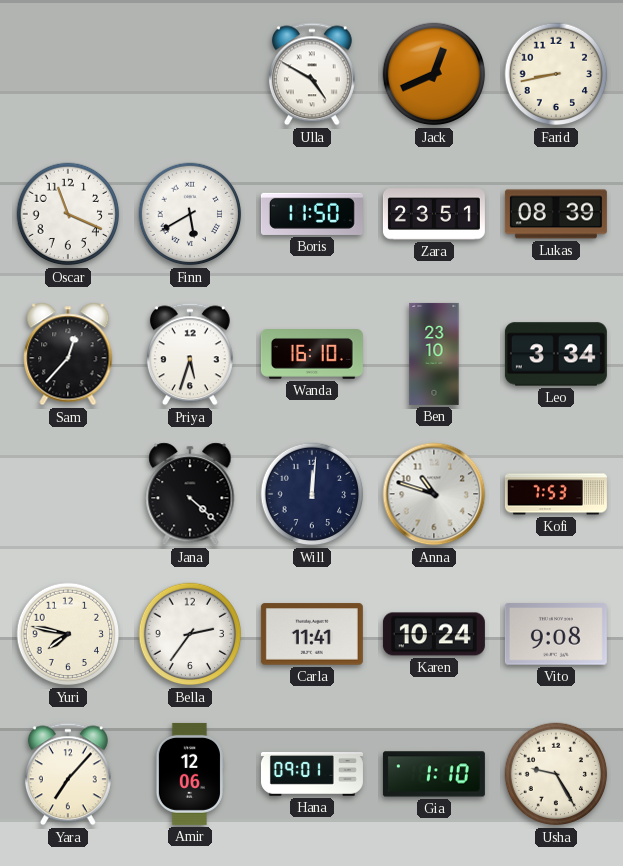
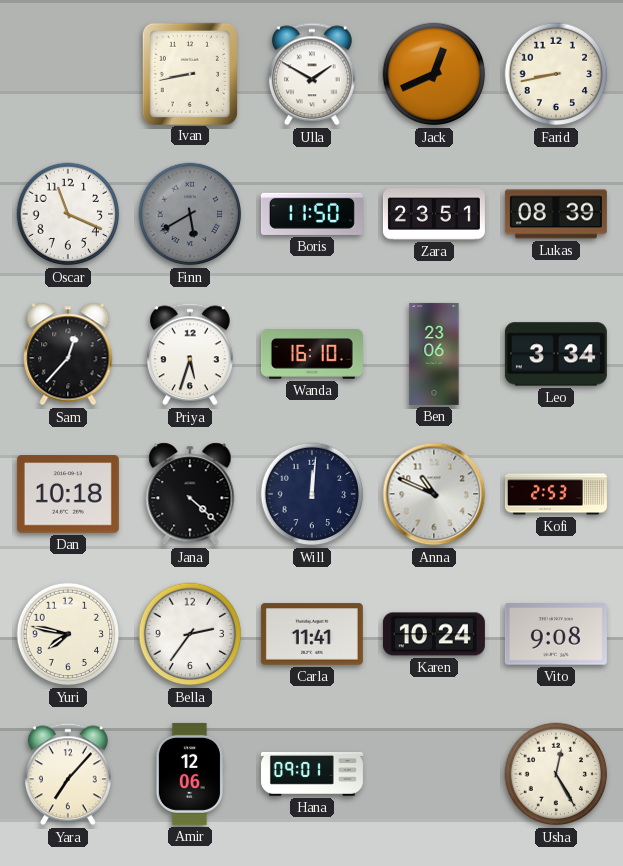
Ivan: none -> 8:43
Ulla: 4:50 -> 1:50
Finn dial: white -> grey
Ben: 23:10 -> 23:06
Dan: none -> 10:18
Anna: 10:48 -> 10:49
Kofi: 7:53 -> 2:53
Gia: 1:10 -> none
Usha: 9:25 -> 12:25
